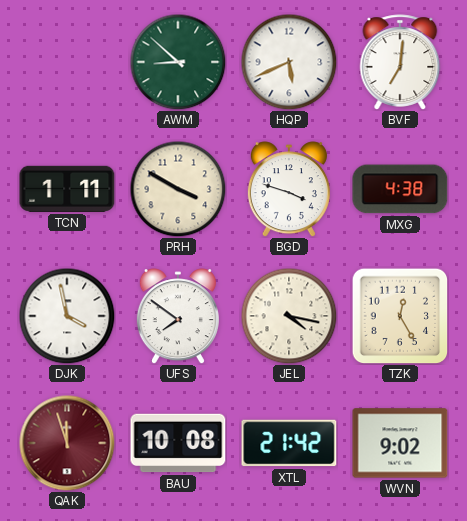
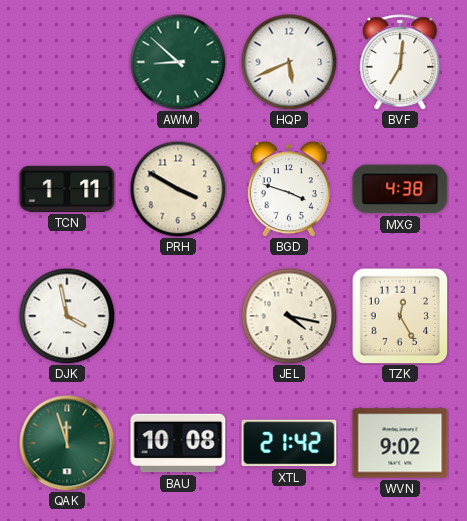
UFS: 7:51 -> none
QAK dial: burgundy -> green
